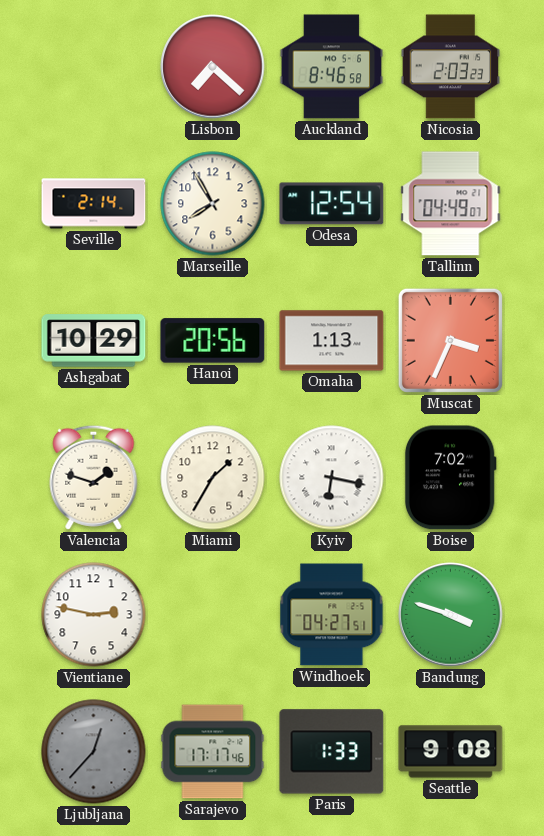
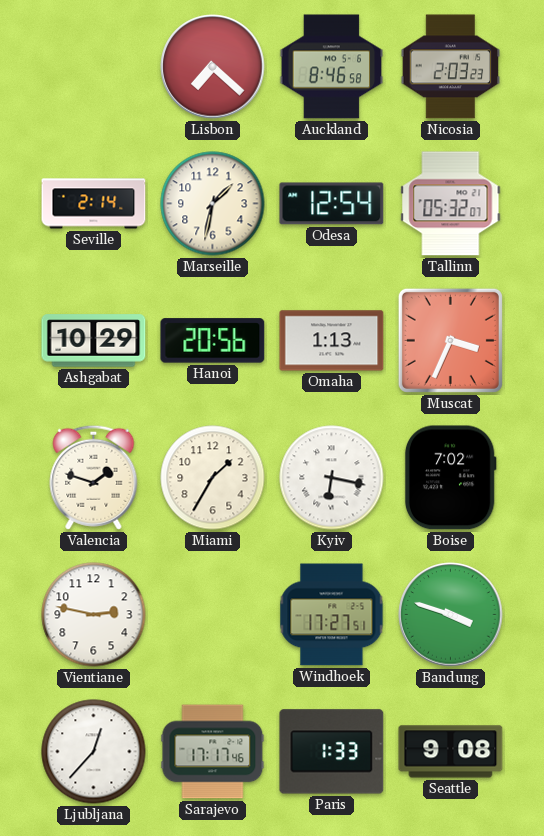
Marseille: 7:55 -> 1:32
Tallinn: 04:49 -> 05:32
Windhoek: 04:27 -> 17:27
Ljubljana dial: grey -> white
